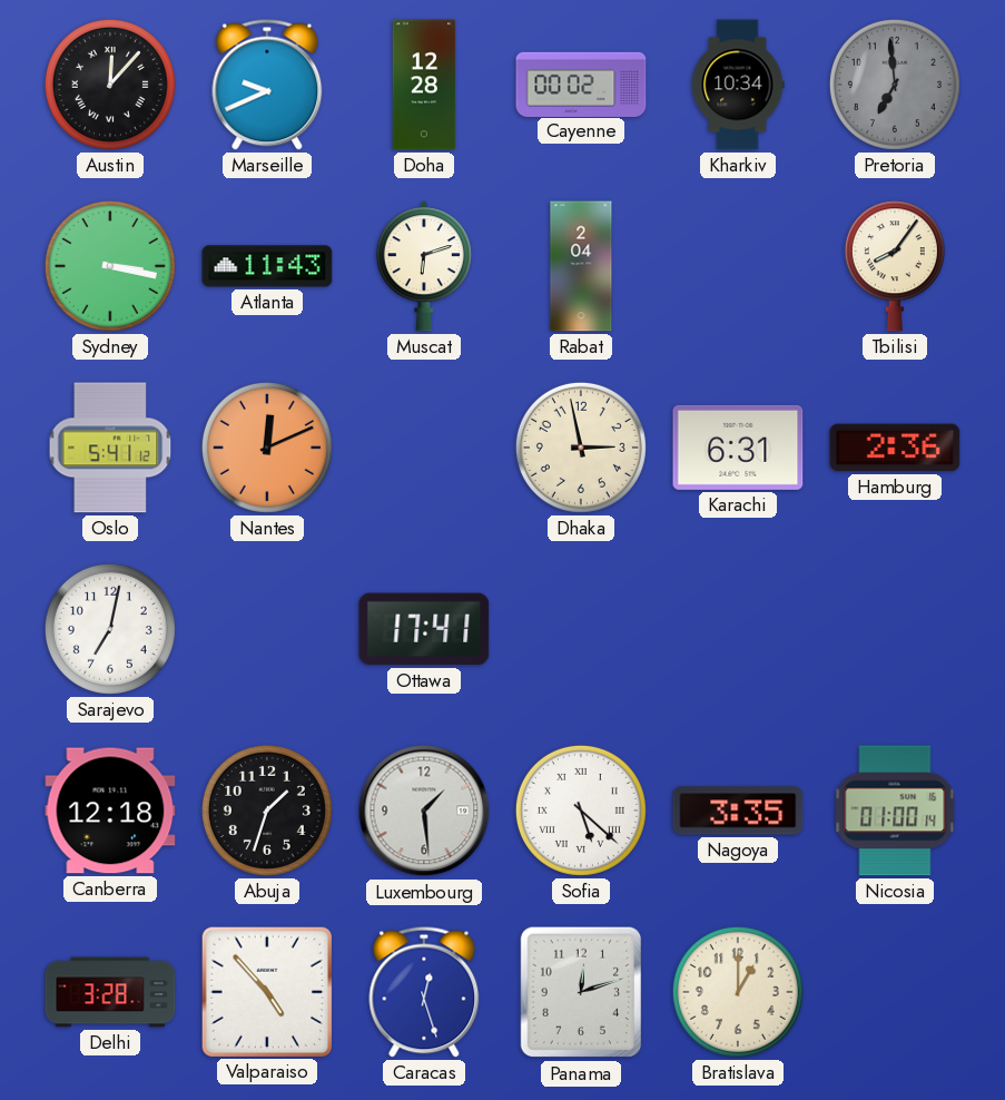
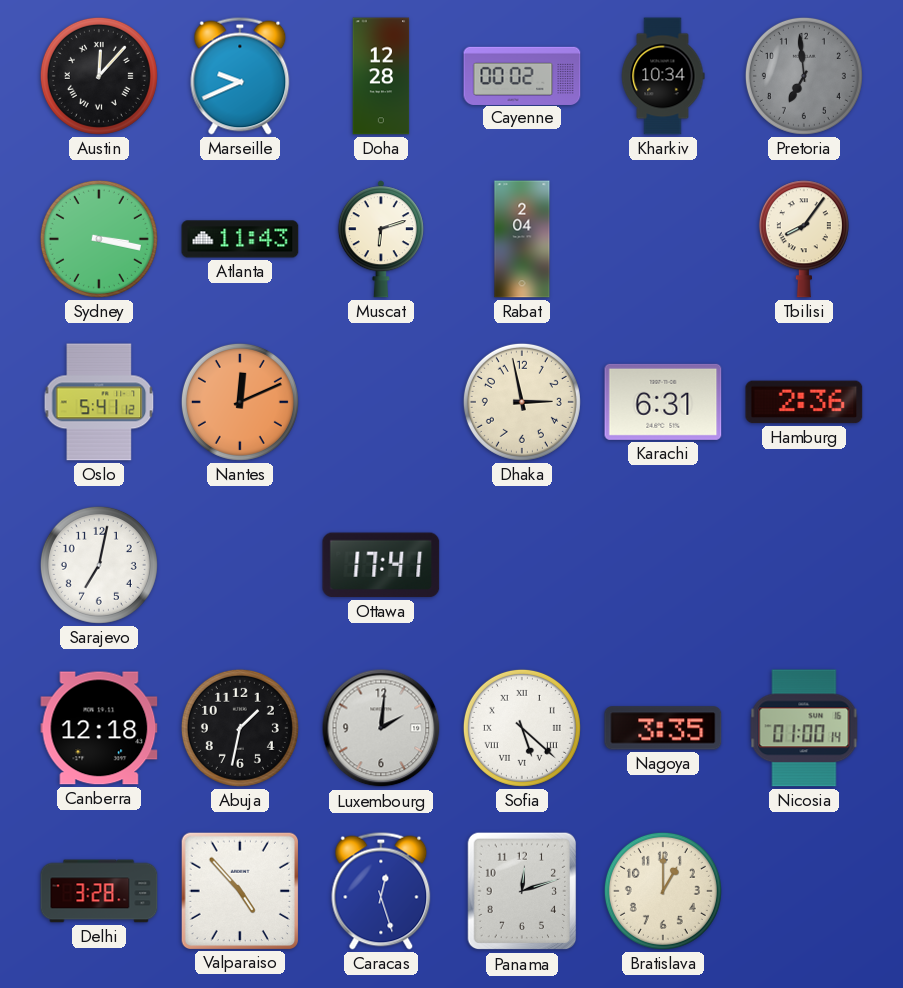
Abuja: 1:33 -> 1:32
Luxembourg: 1:29 -> 2:01
